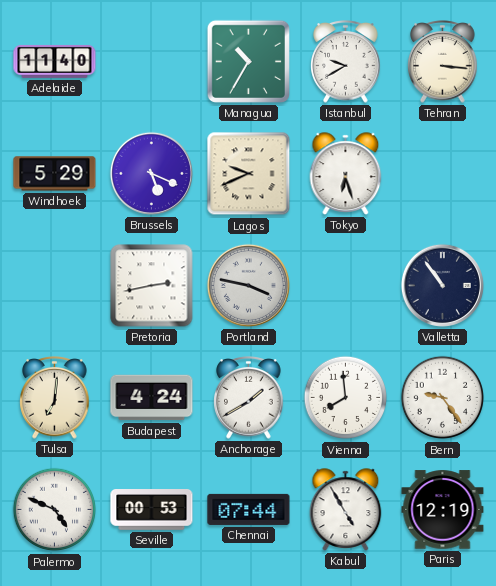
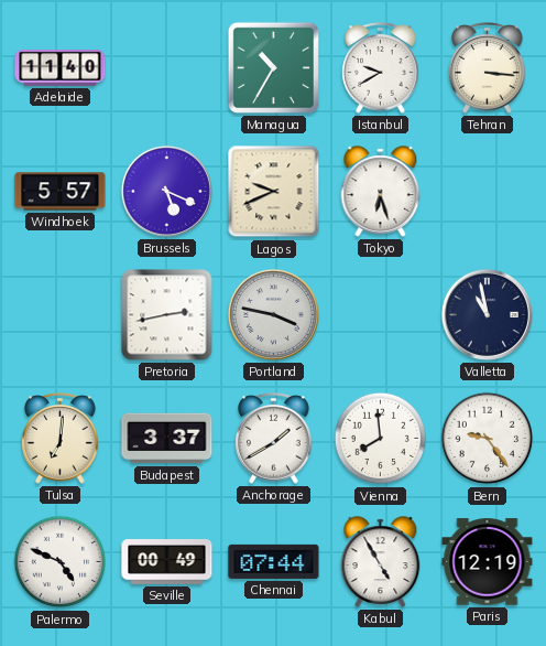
Windhoek: 5:29 -> 5:57
Valletta: 10:54 -> 10:58
Budapest: 4:24 -> 3:37
Seville: 00:53 -> 00:49
